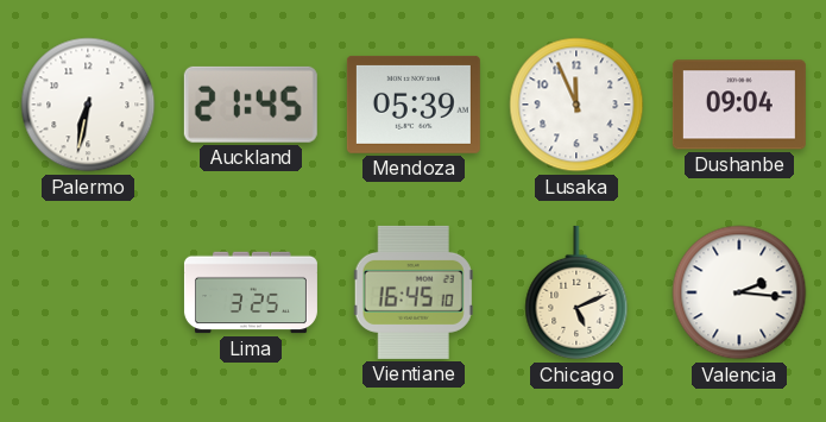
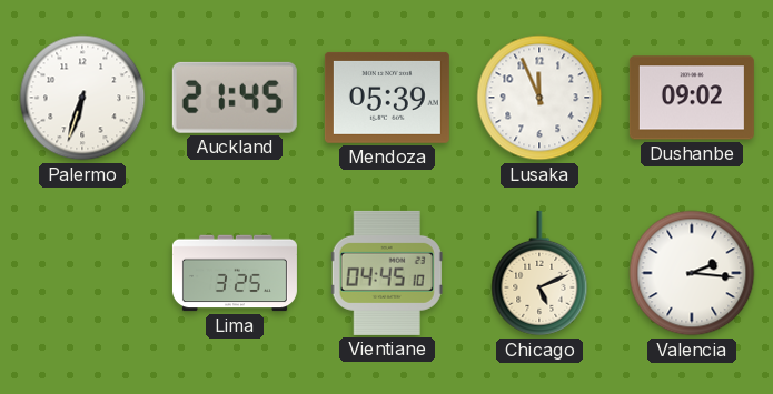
Palermo: 6:32 -> 6:33
Dushanbe: 09:04 -> 09:02
Vientiane: 16:45 -> 04:45
